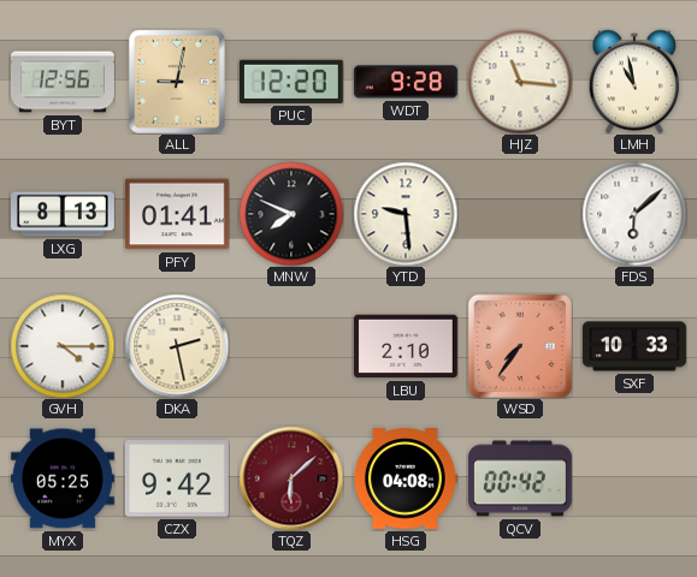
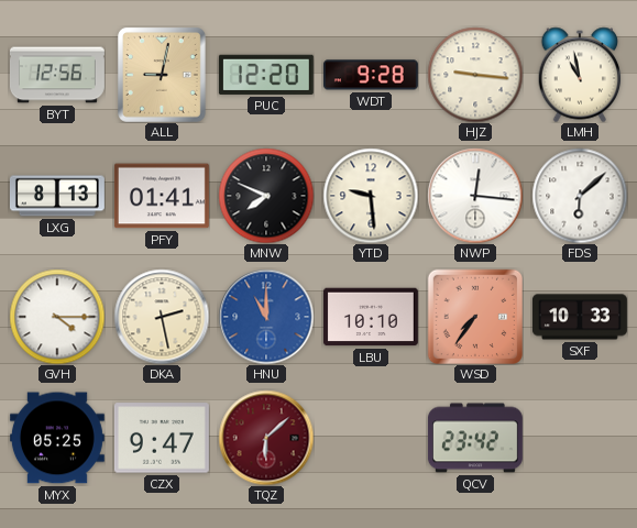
HJZ: 11:16 -> 9:16
NWP: none -> 12:16
HNU: none -> 11:00
LBU: 2:10 -> 10:10
CZX: 9:42 -> 9:47
HSG: 04:08 -> none
QCV: 00:42 -> 23:42
